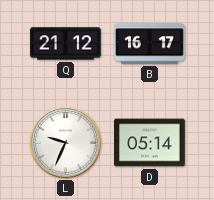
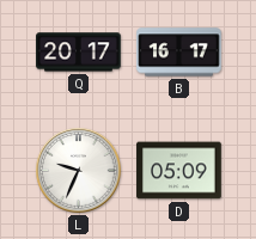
Q: 21:12 -> 20:17
D: 05:14 -> 05:09
